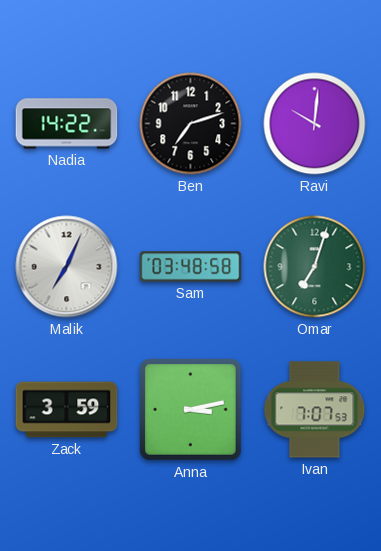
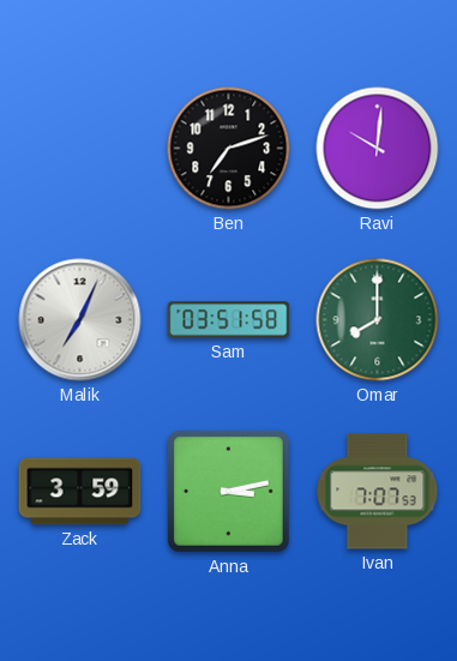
Nadia: 14:22 -> none
Sam: 03:48 -> 03:51
Omar: 7:03 -> 8:00
